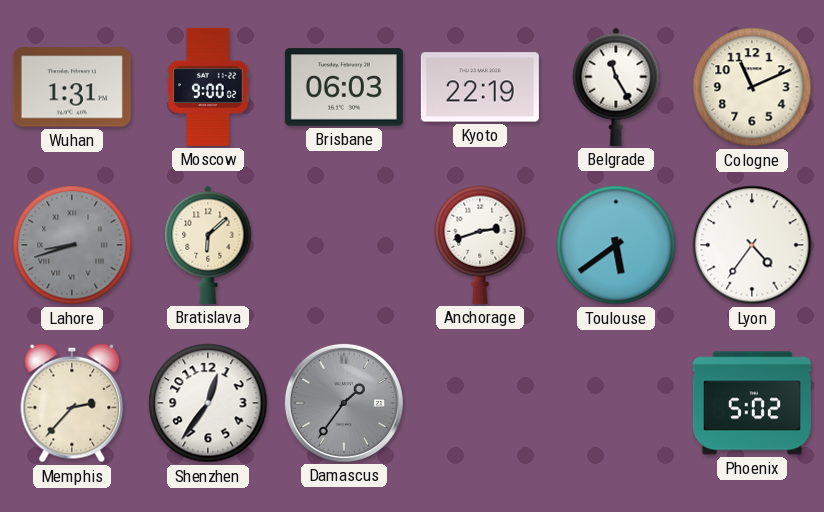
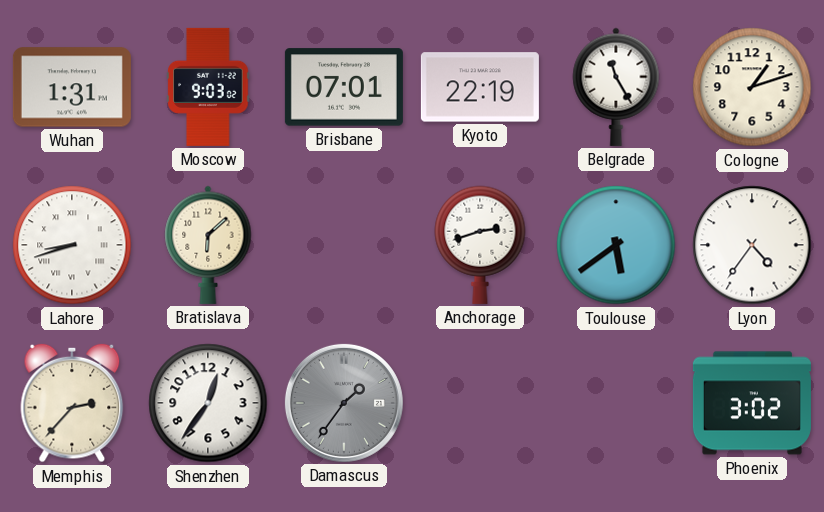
Moscow: 9:00 -> 9:03
Brisbane: 06:03 -> 07:01
Cologne: 11:11 -> 1:12
Lahore dial: grey -> white
Phoenix: 5:02 -> 3:02
